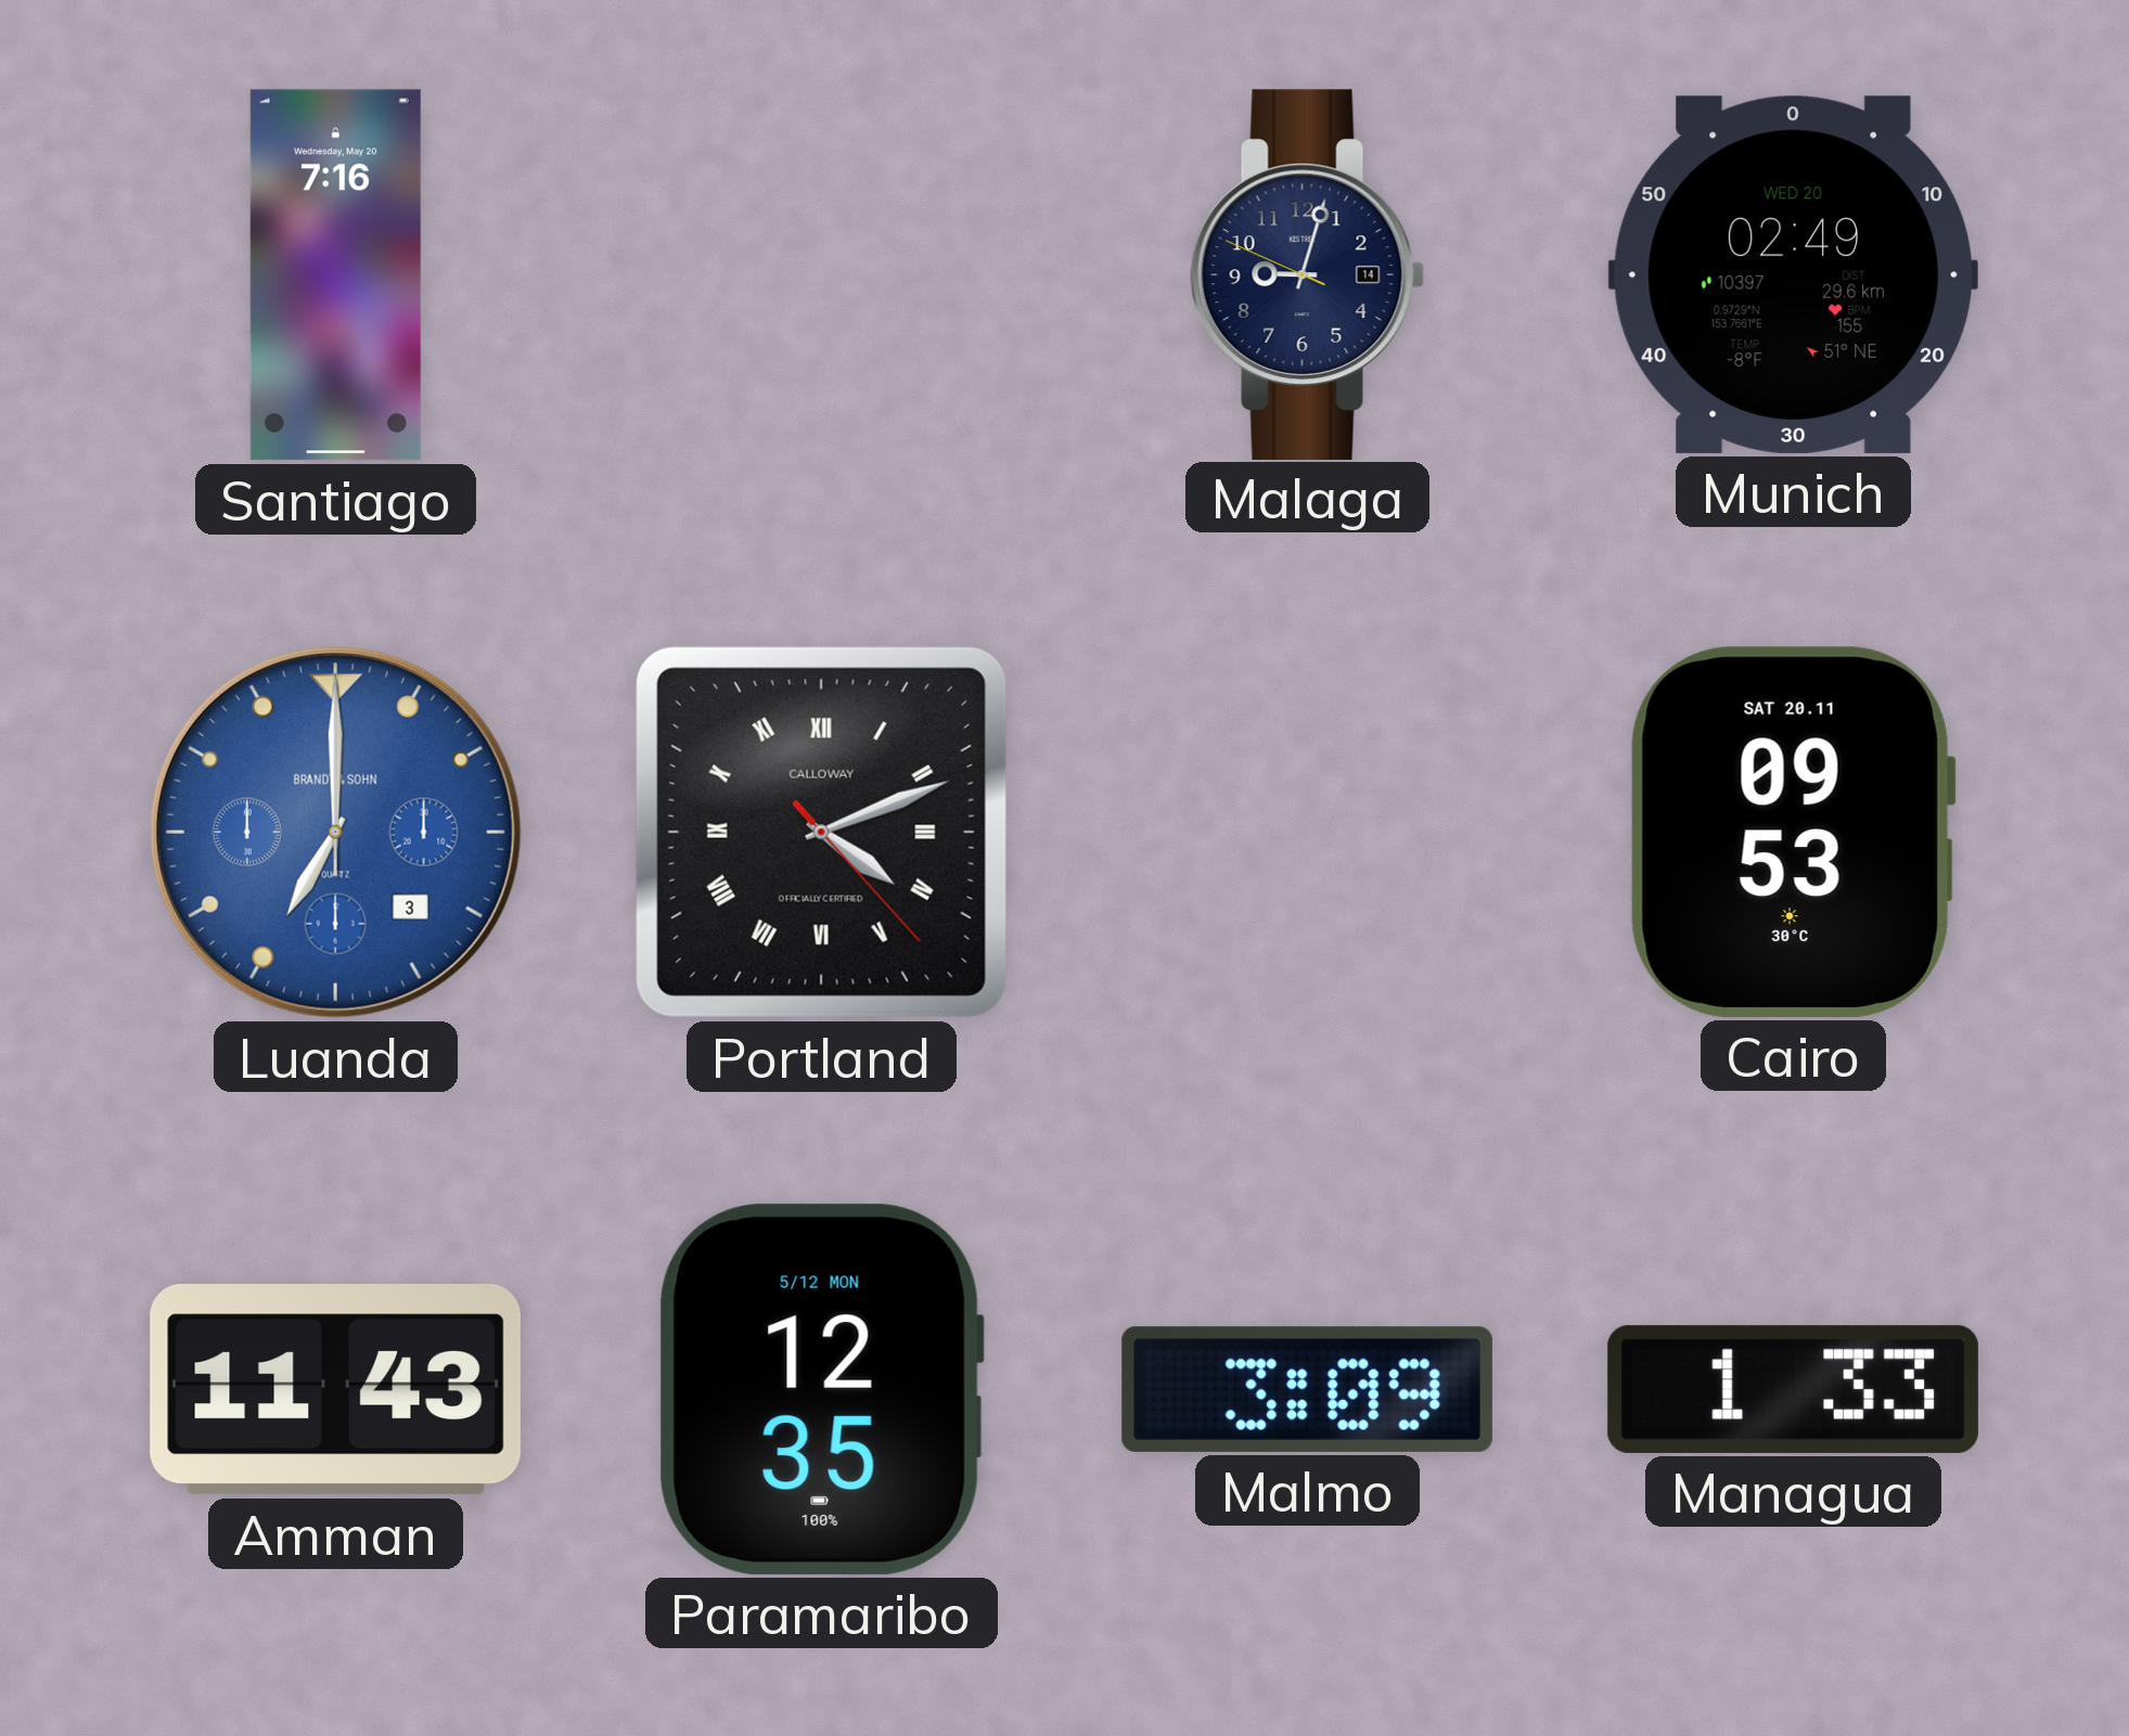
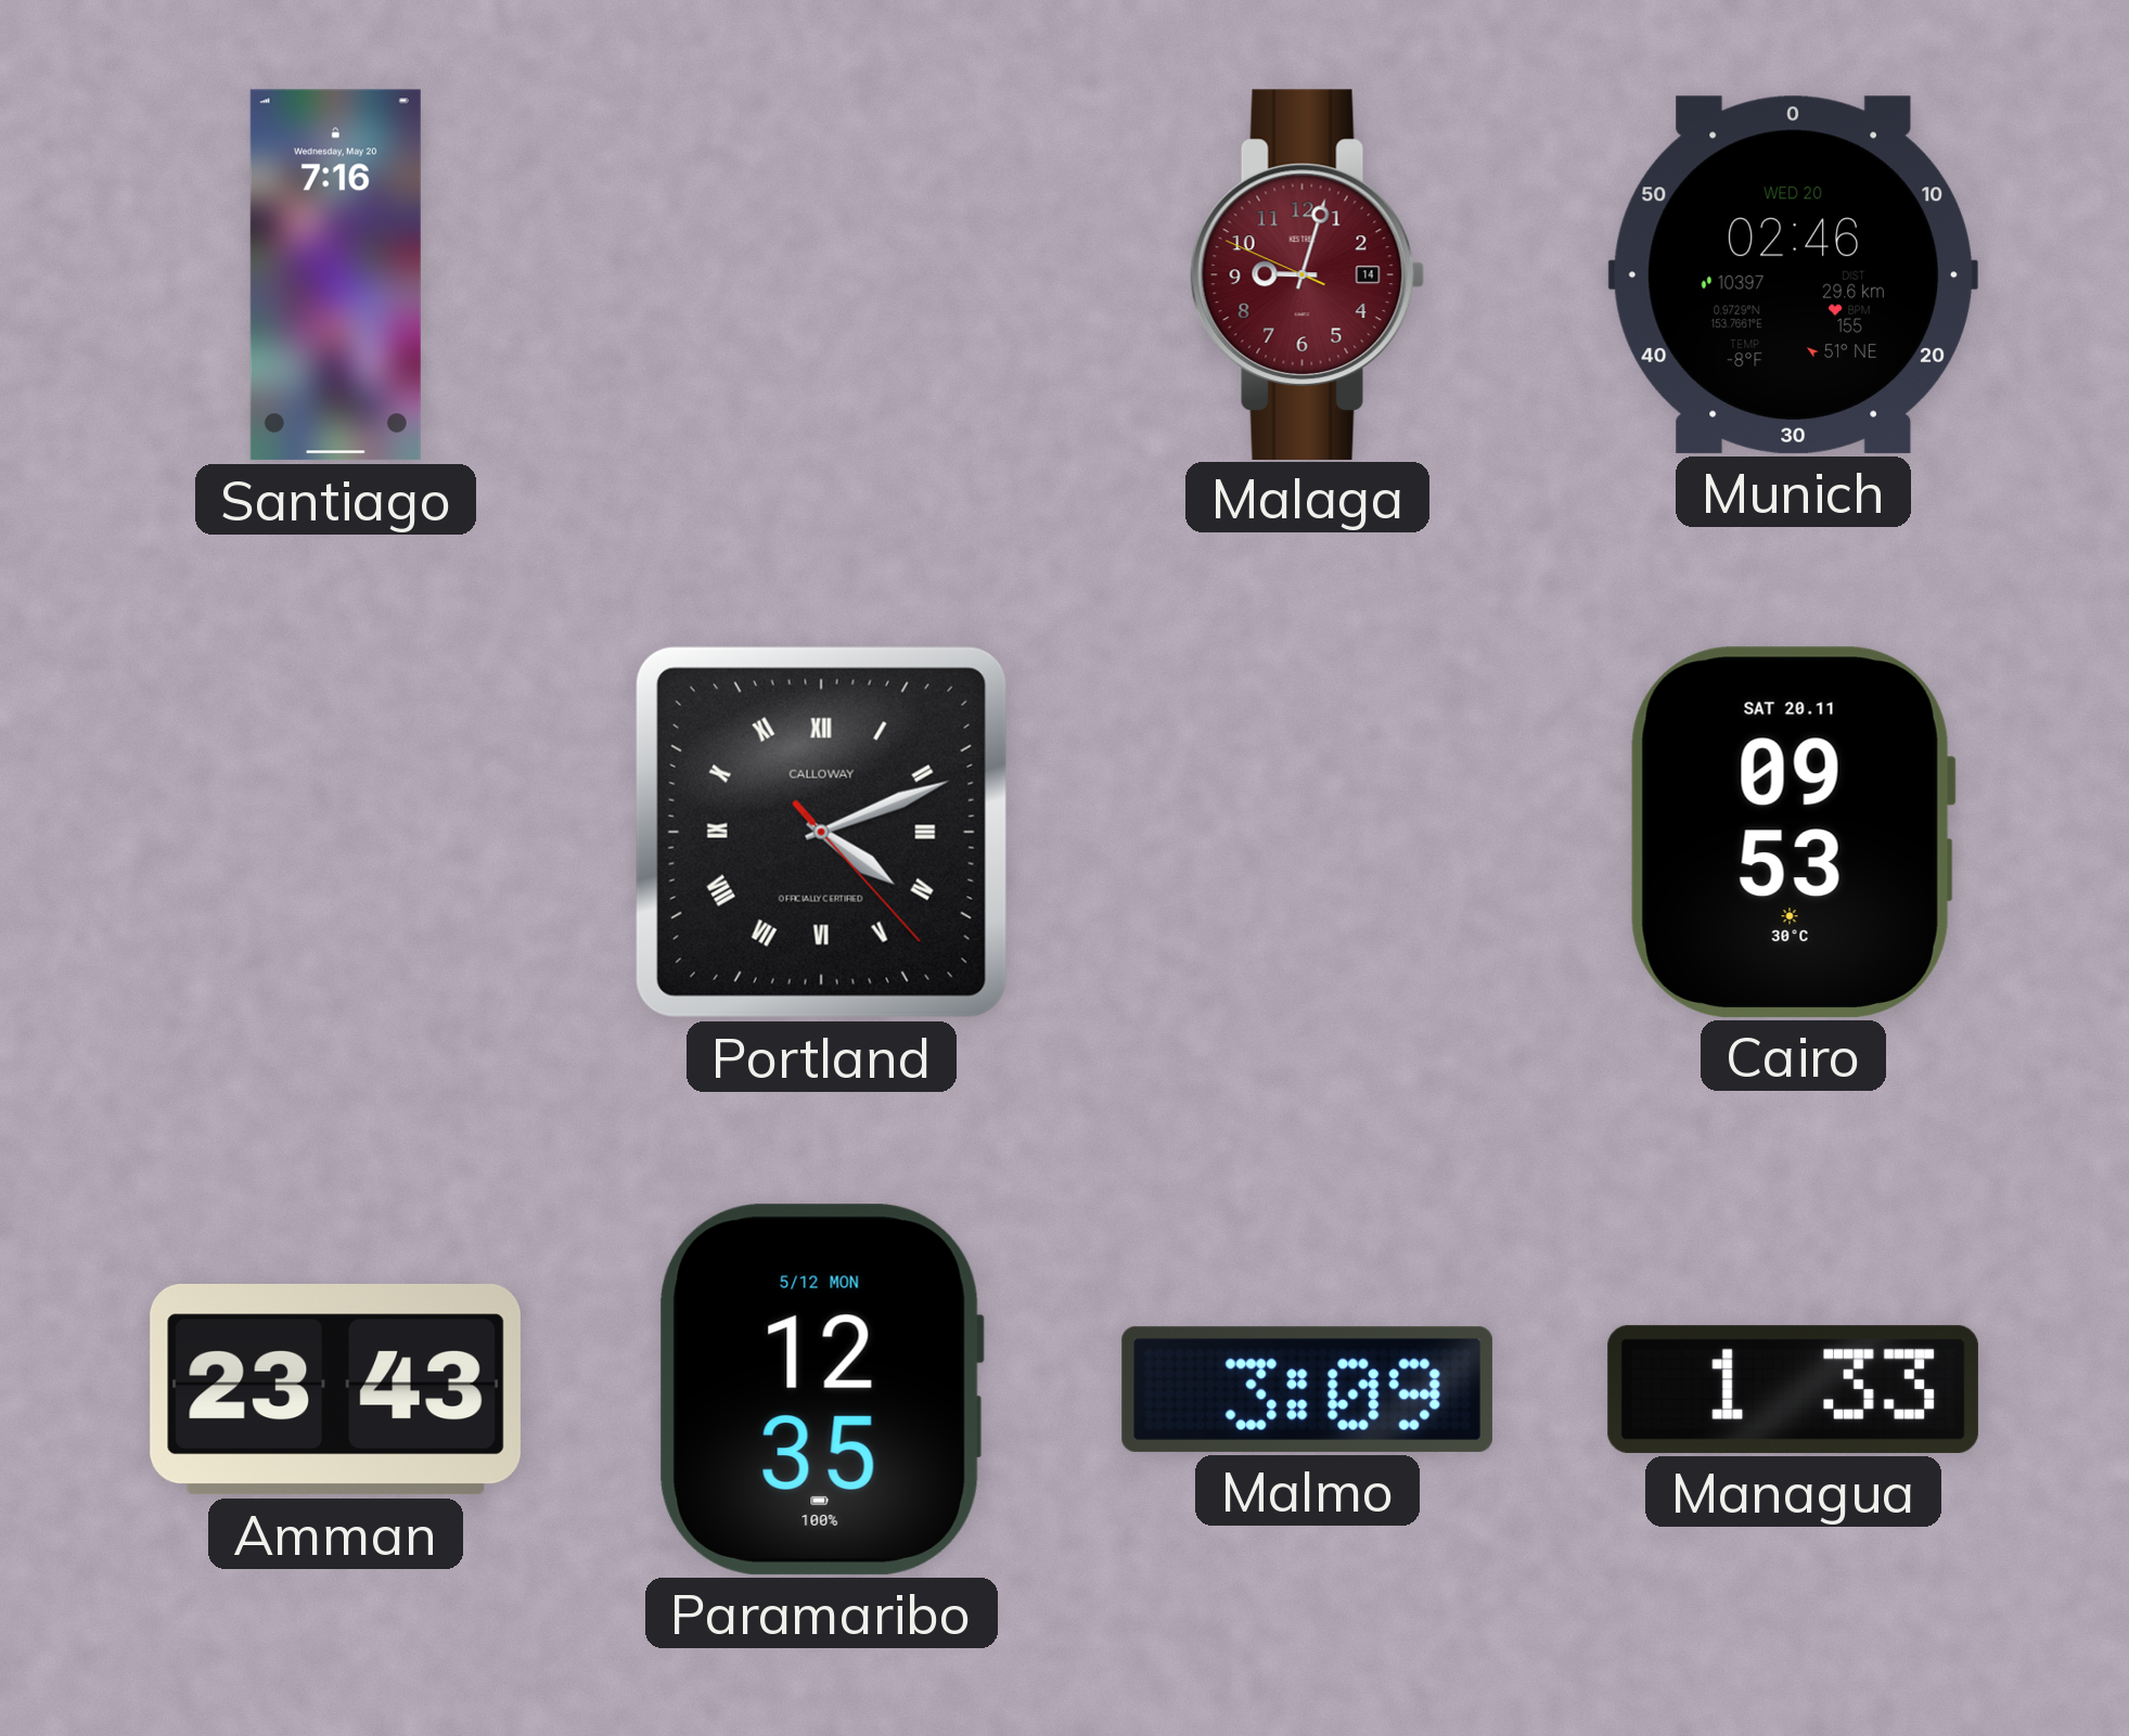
Malaga dial: navy -> burgundy
Munich: 02:49 -> 02:46
Luanda: 7:00 -> none
Amman: 11:43 -> 23:43
